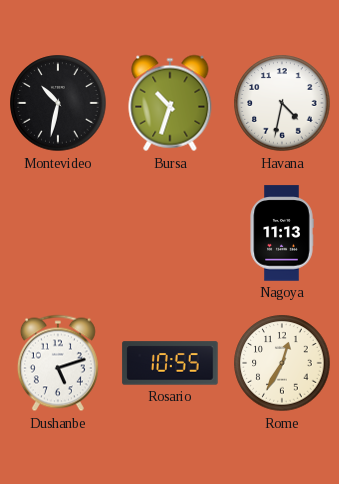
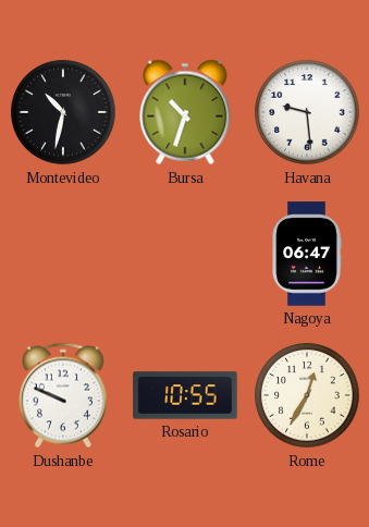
Havana: 4:32 -> 9:29
Nagoya: 11:13 -> 06:47
Dushanbe: 5:12 -> 9:49
